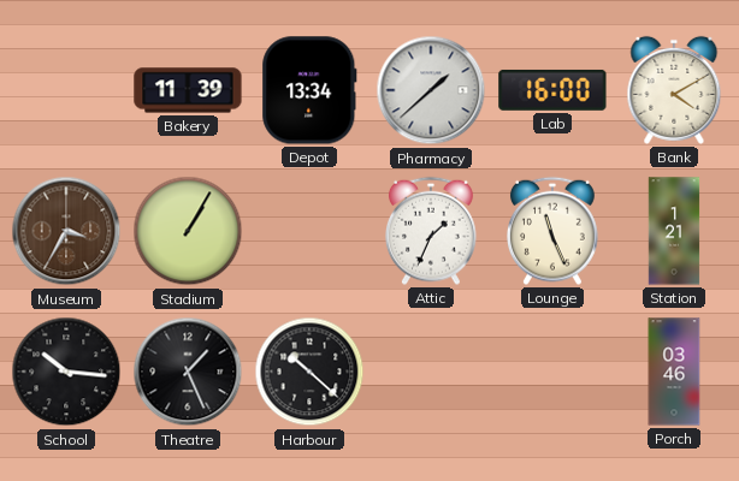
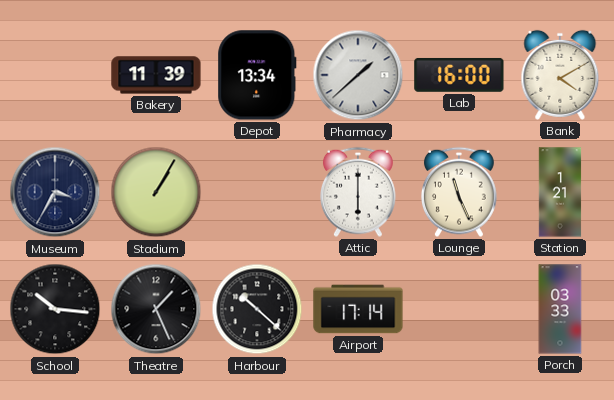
Museum dial: brown -> navy
Attic: 1:34 -> 6:00
Airport: none -> 17:14
Porch: 03:46 -> 03:33
